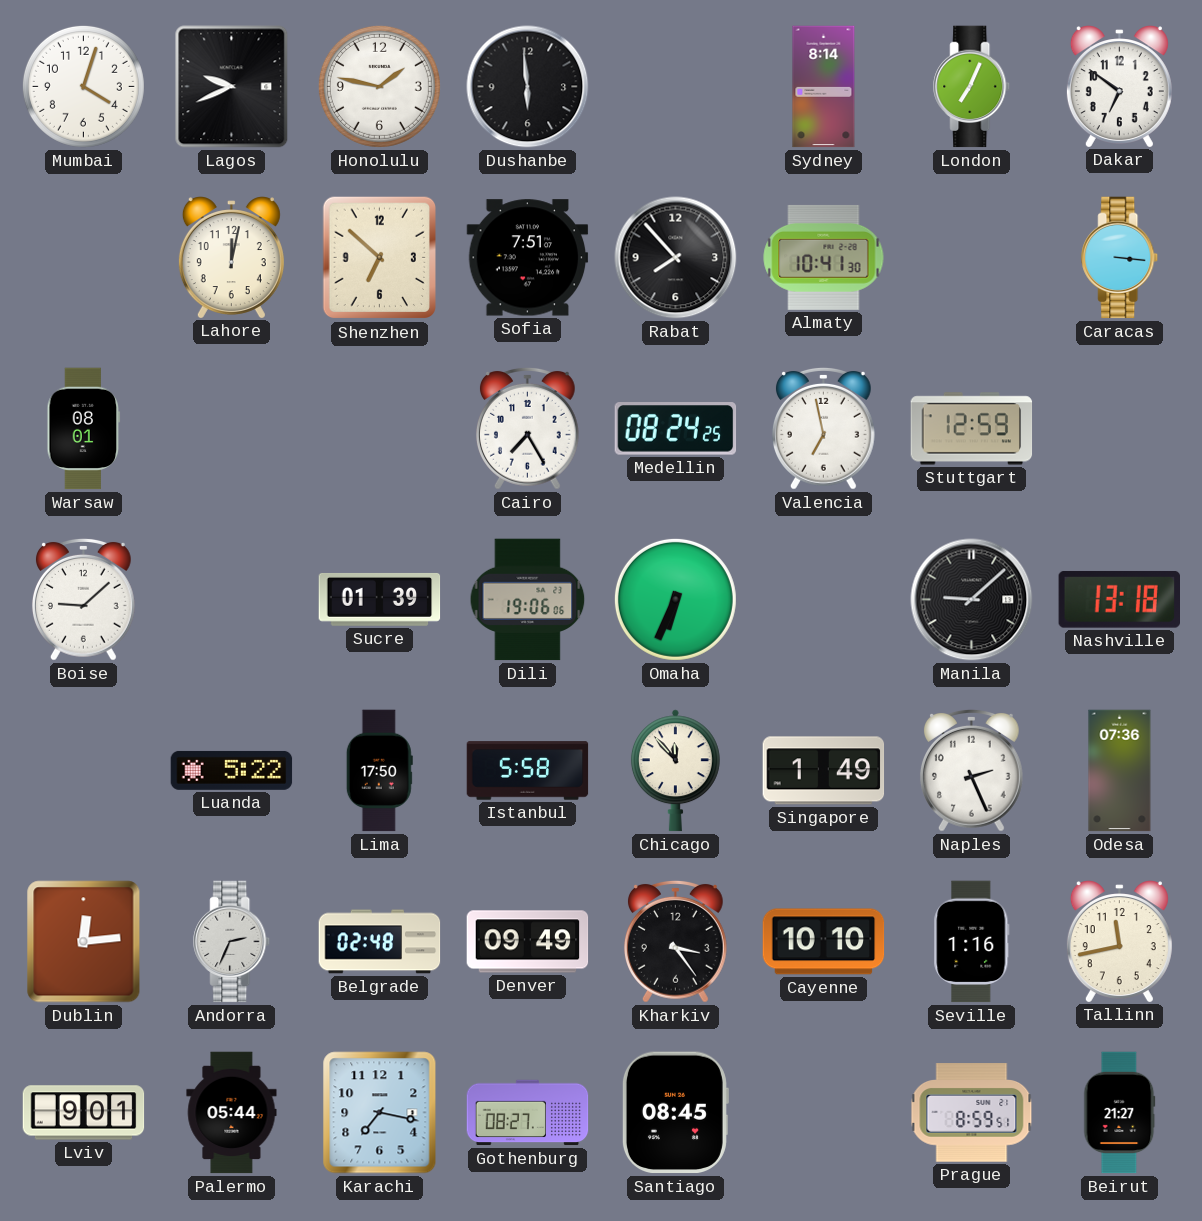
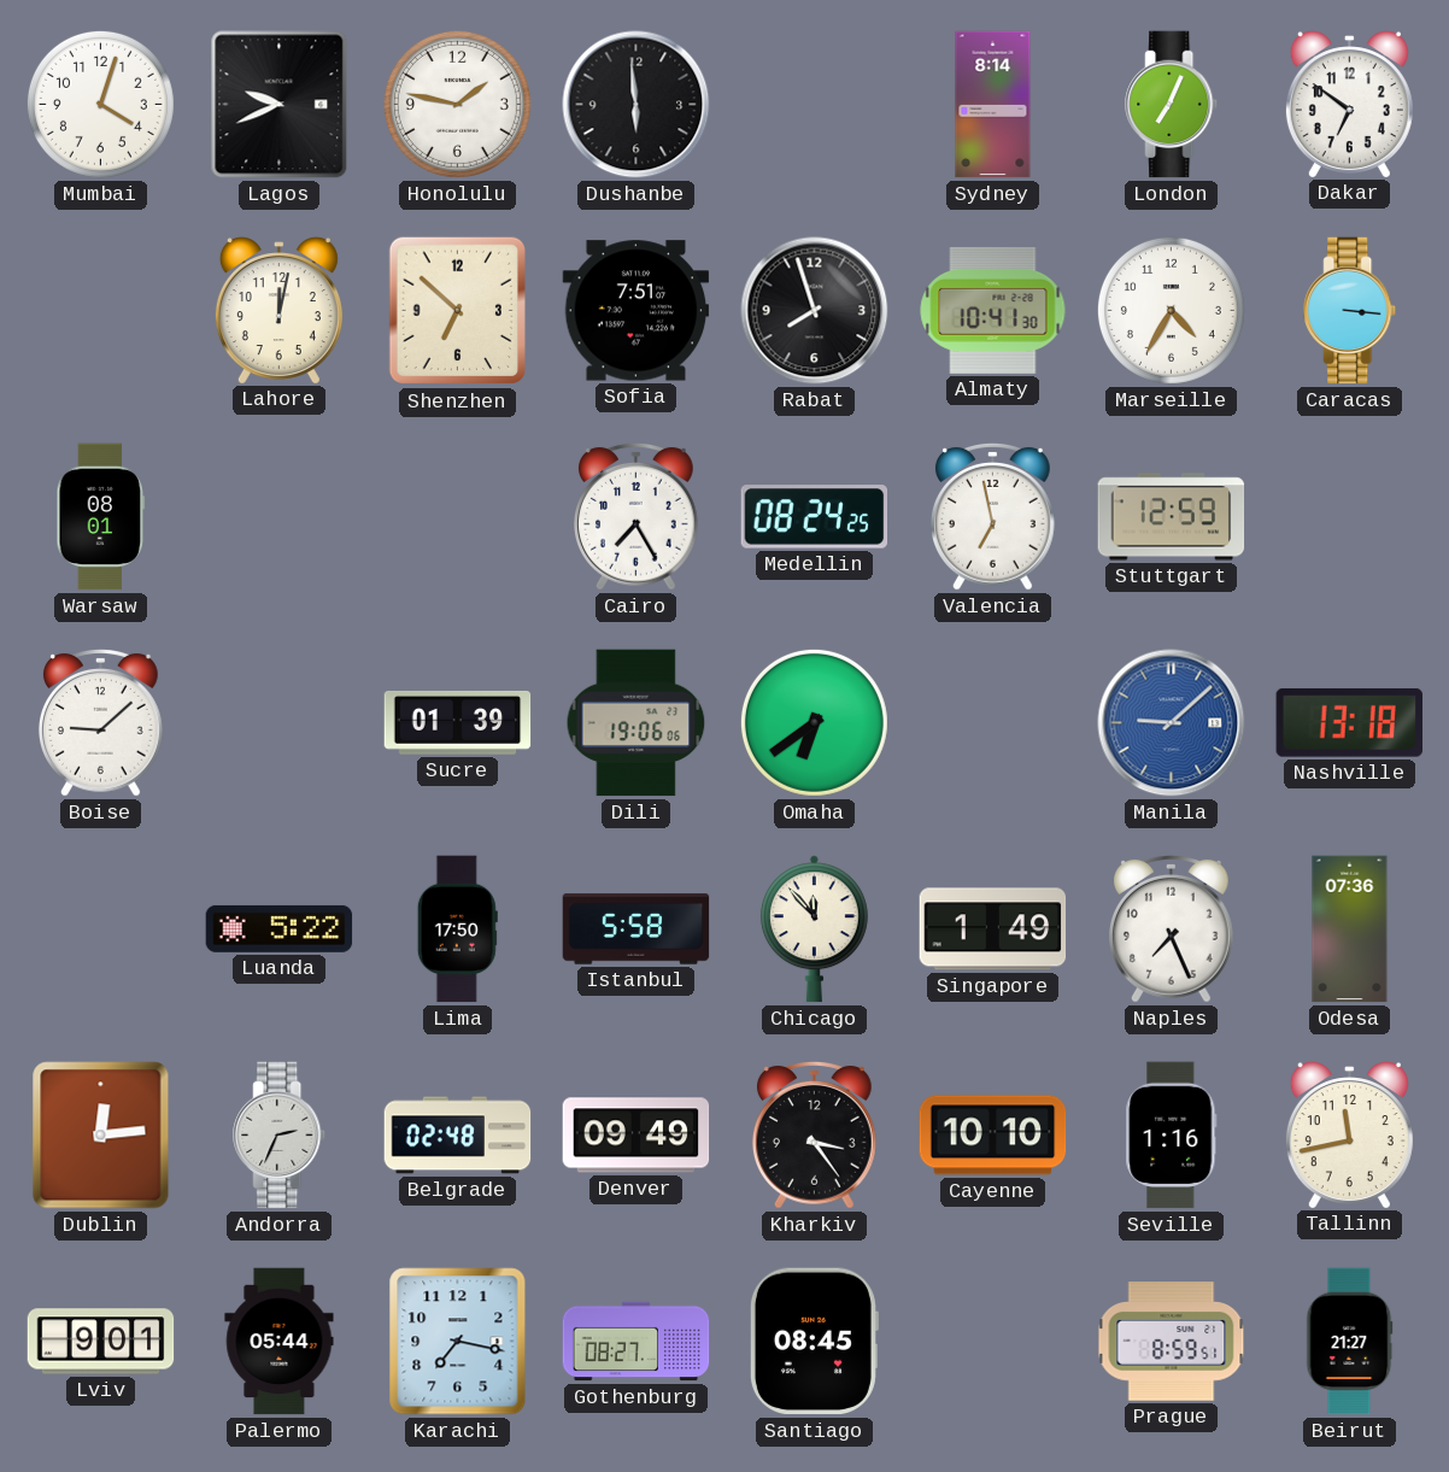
Rabat: 7:53 -> 7:57
Marseille: none -> 4:35
Omaha: 6:34 -> 6:39
Manila dial: black -> blue
Naples: 2:26 -> 7:26
